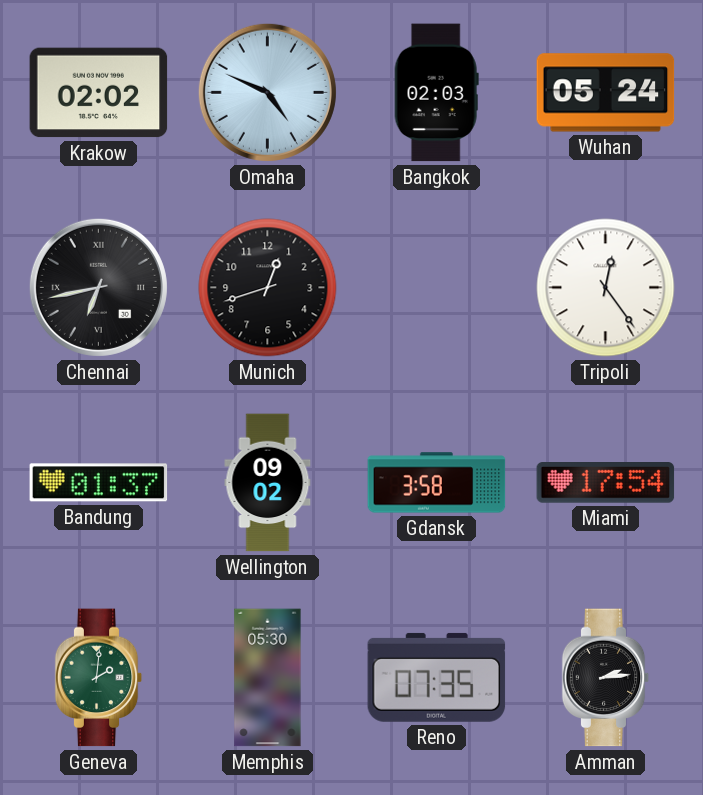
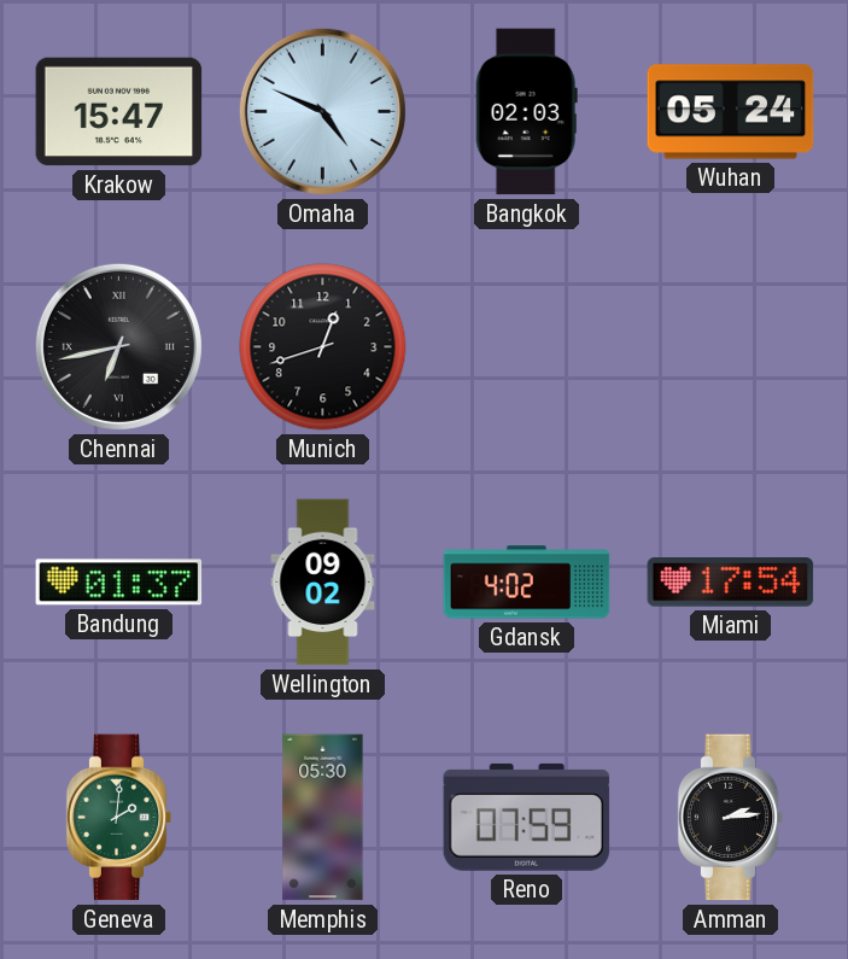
Krakow: 02:02 -> 15:47
Tripoli: 12:24 -> none
Gdansk: 3:58 -> 4:02
Reno: 07:35 -> 07:59
